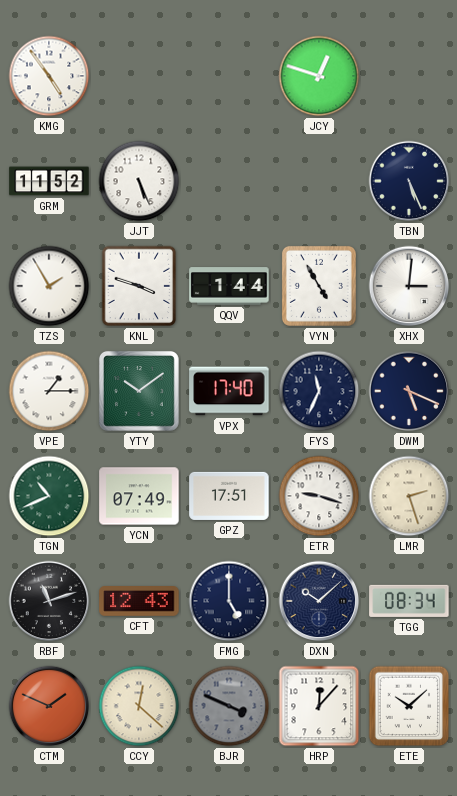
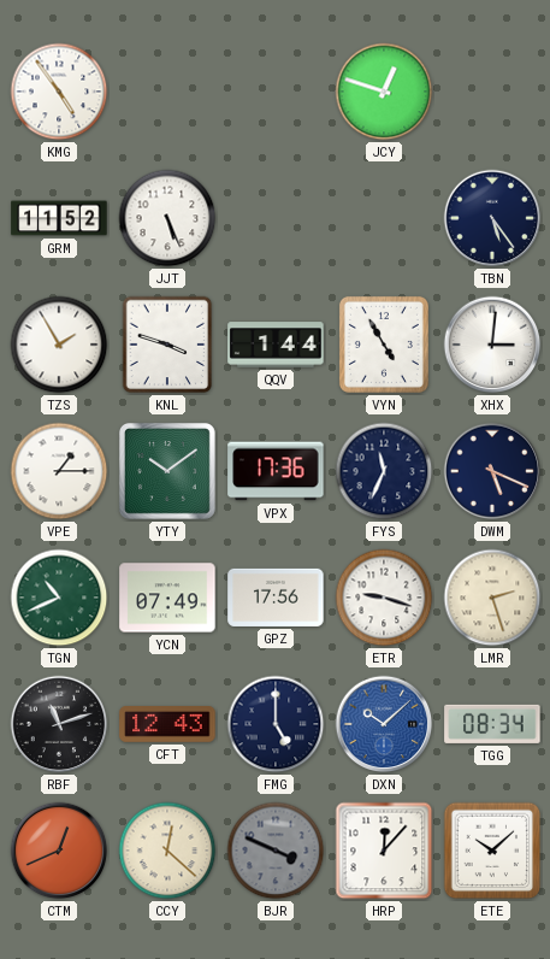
TBN: 5:26 -> 5:24
VPX: 17:40 -> 17:36
GPZ: 17:51 -> 17:56
DXN dial: navy -> blue
CTM: 1:49 -> 12:41
